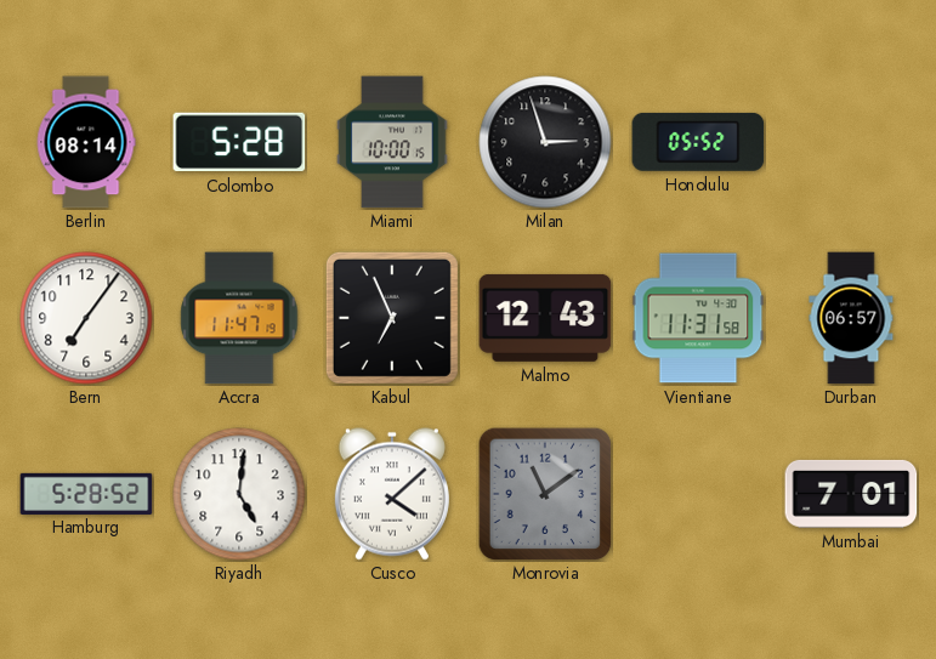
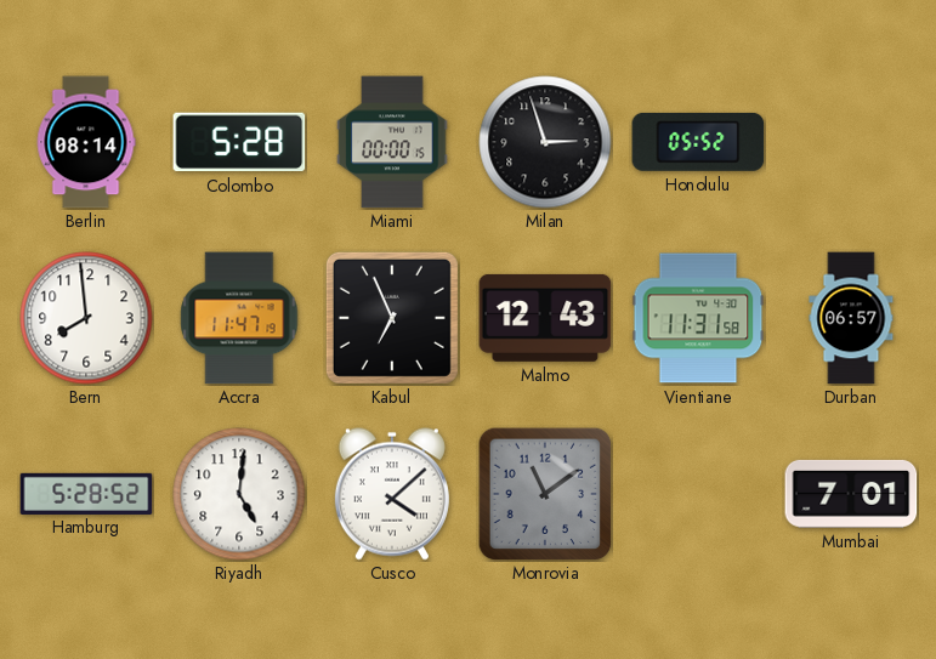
Miami: 10:00 -> 00:00
Bern: 7:06 -> 7:59
